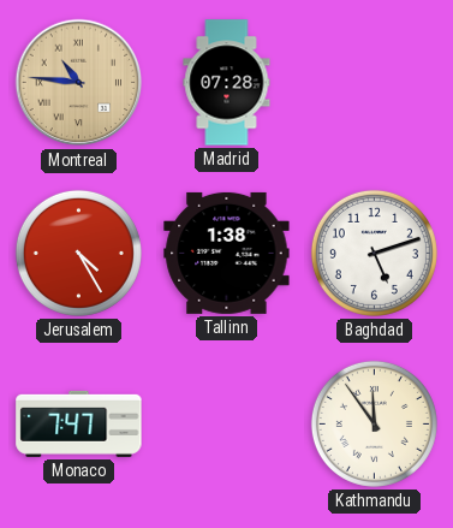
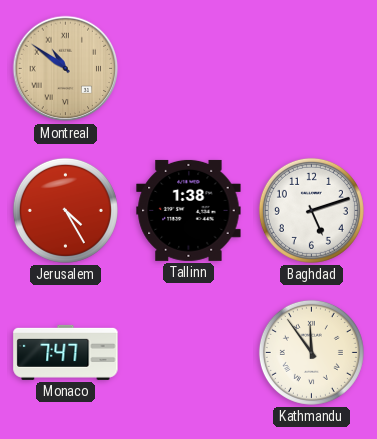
Montreal: 10:46 -> 10:51
Madrid: 07:28 -> none
